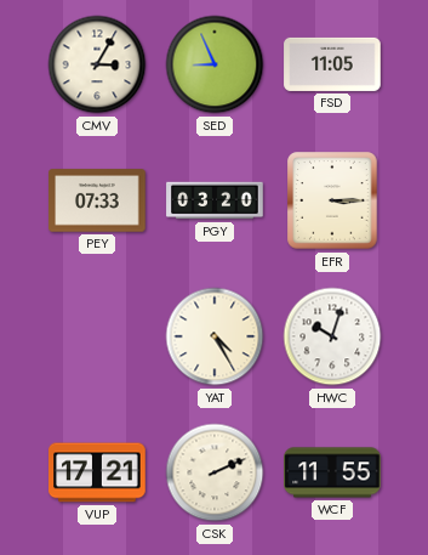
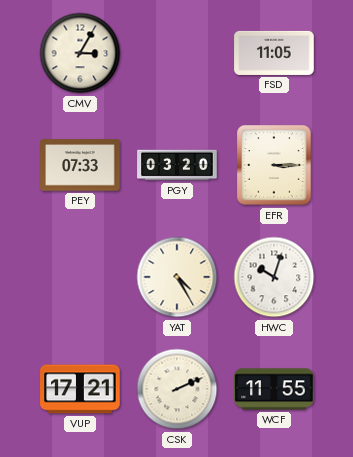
SED: 8:56 -> none
